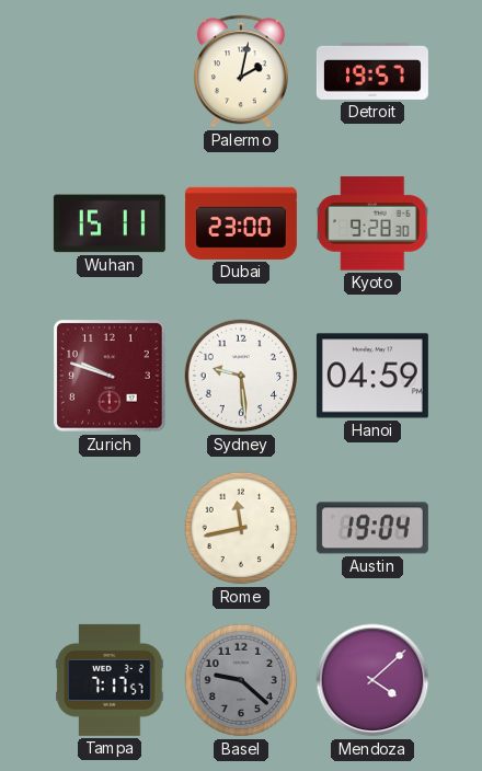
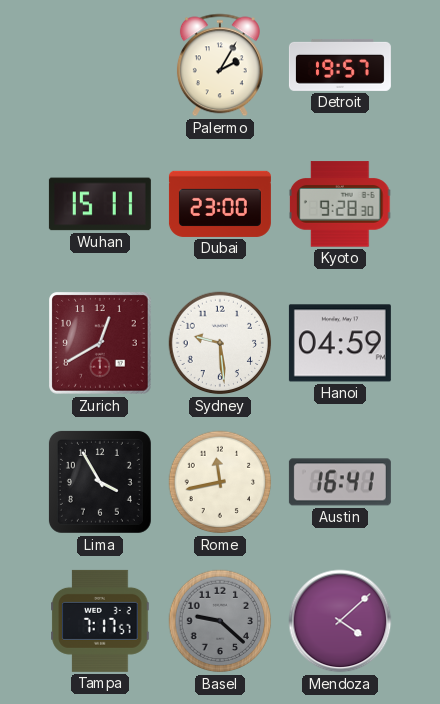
Palermo: 2:02 -> 2:05
Zurich: 9:48 -> 12:40
Lima: none -> 3:55
Austin: 19:04 -> 16:41
